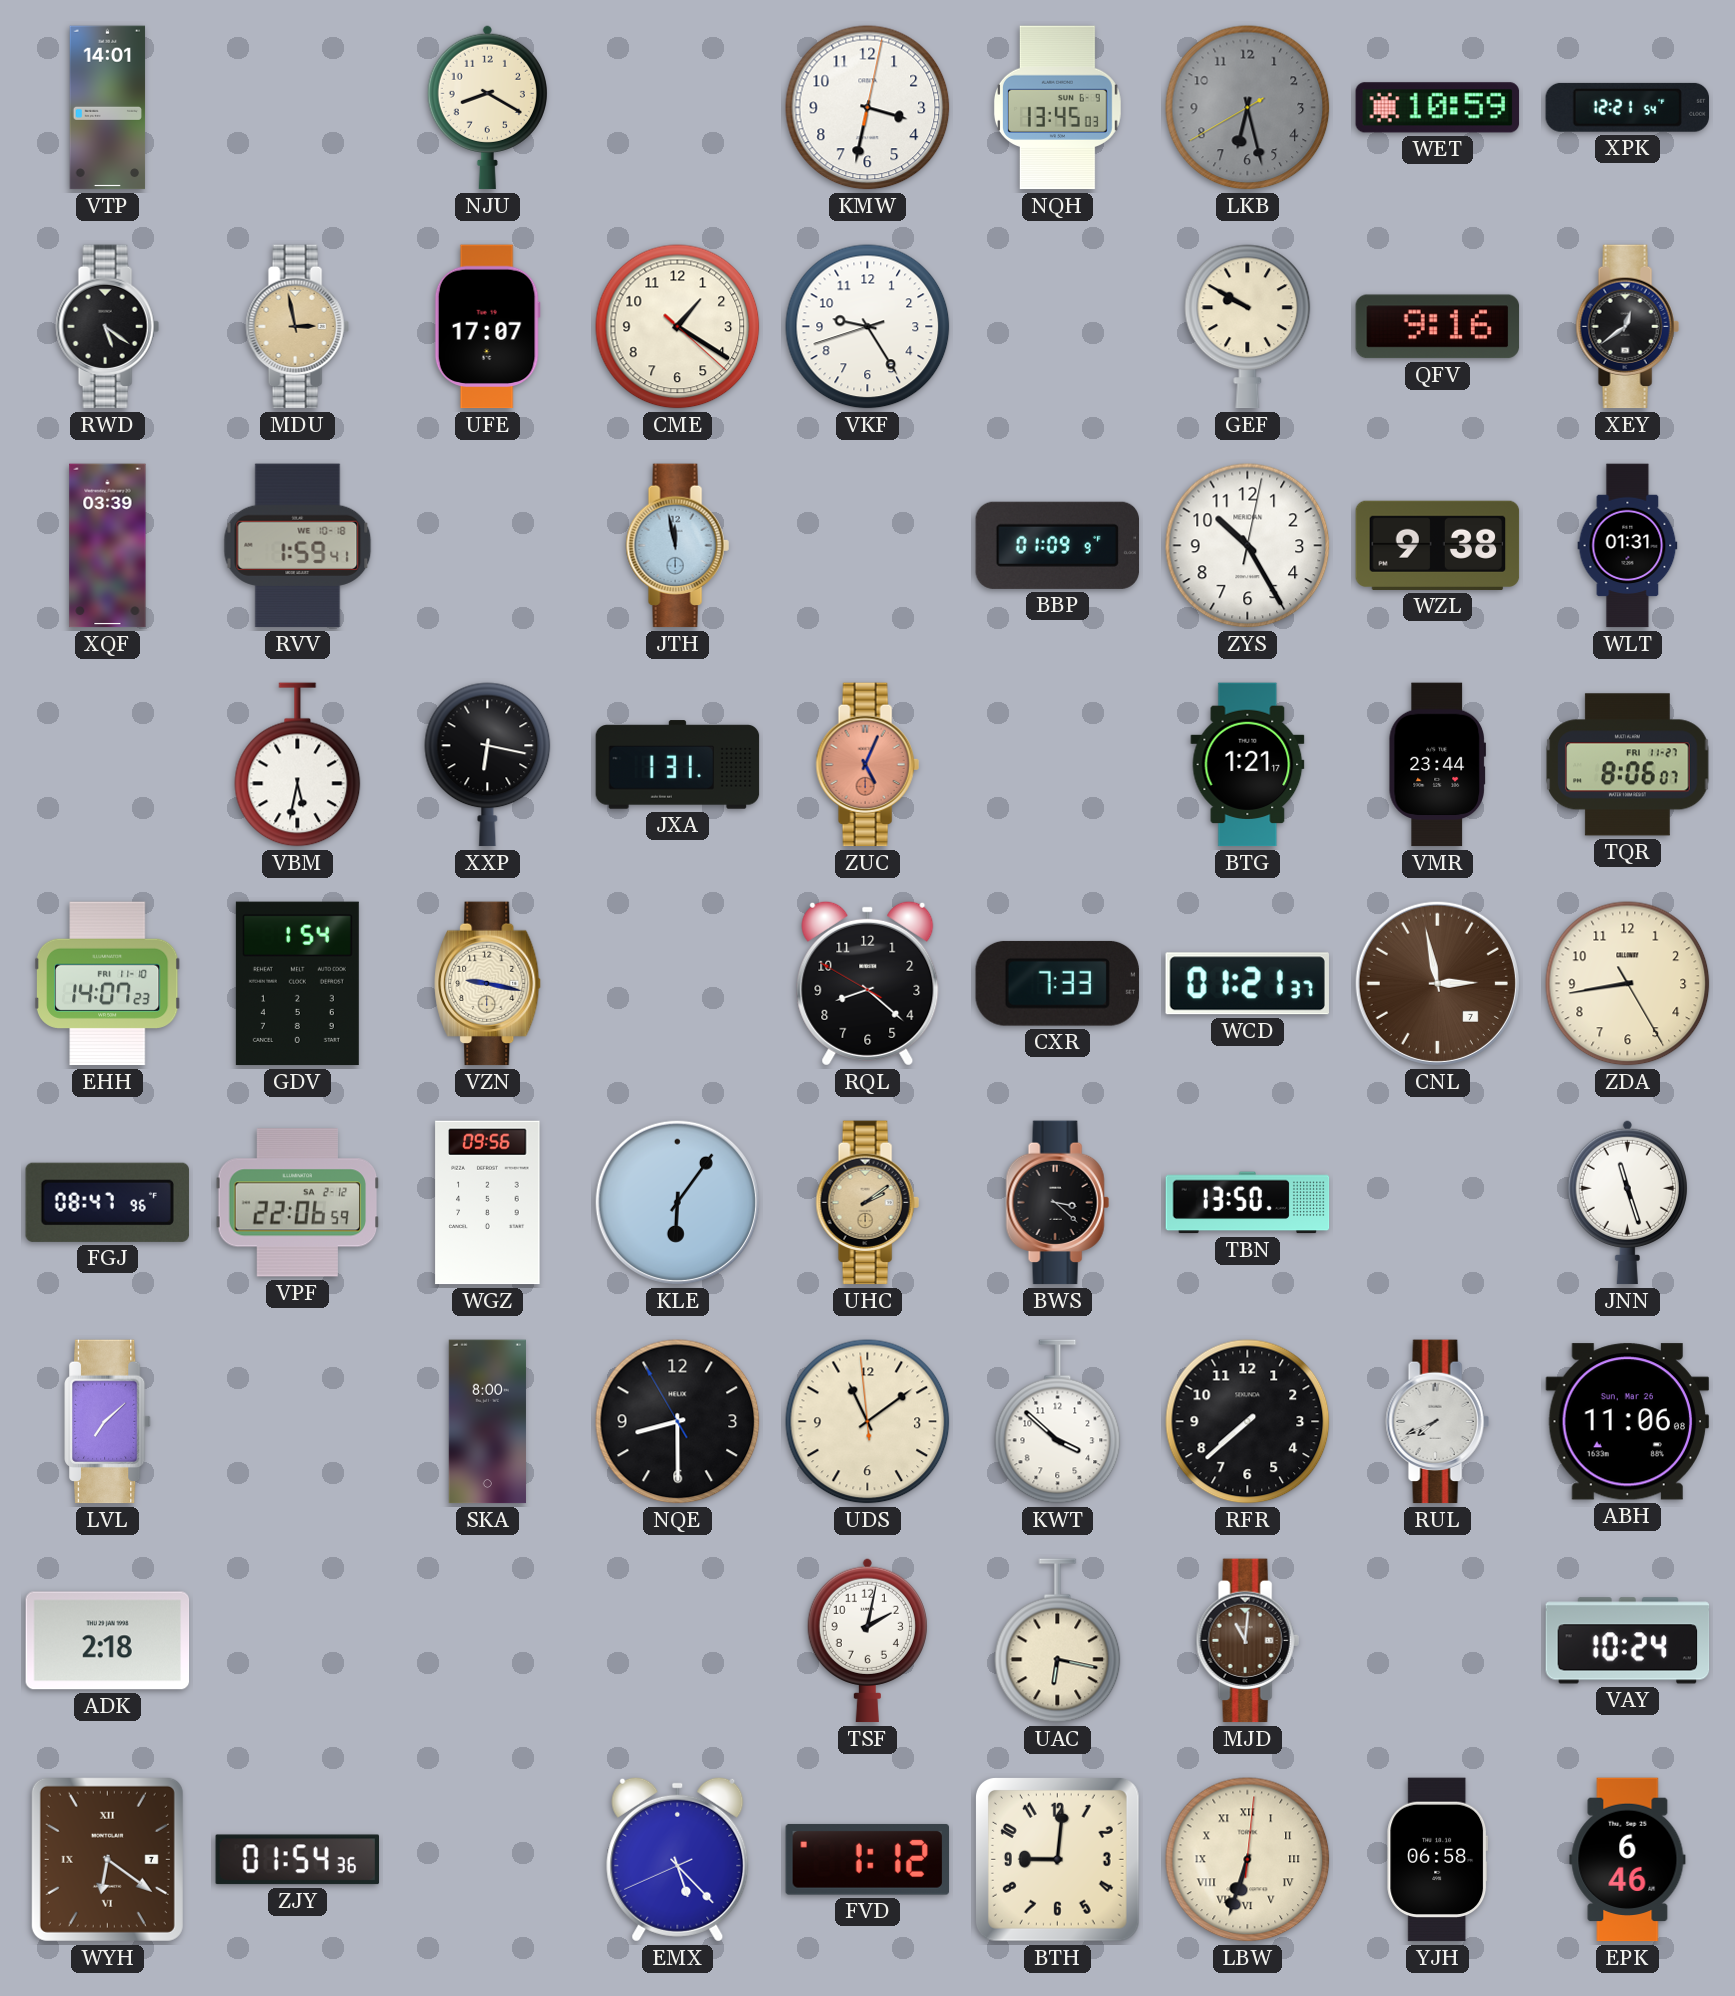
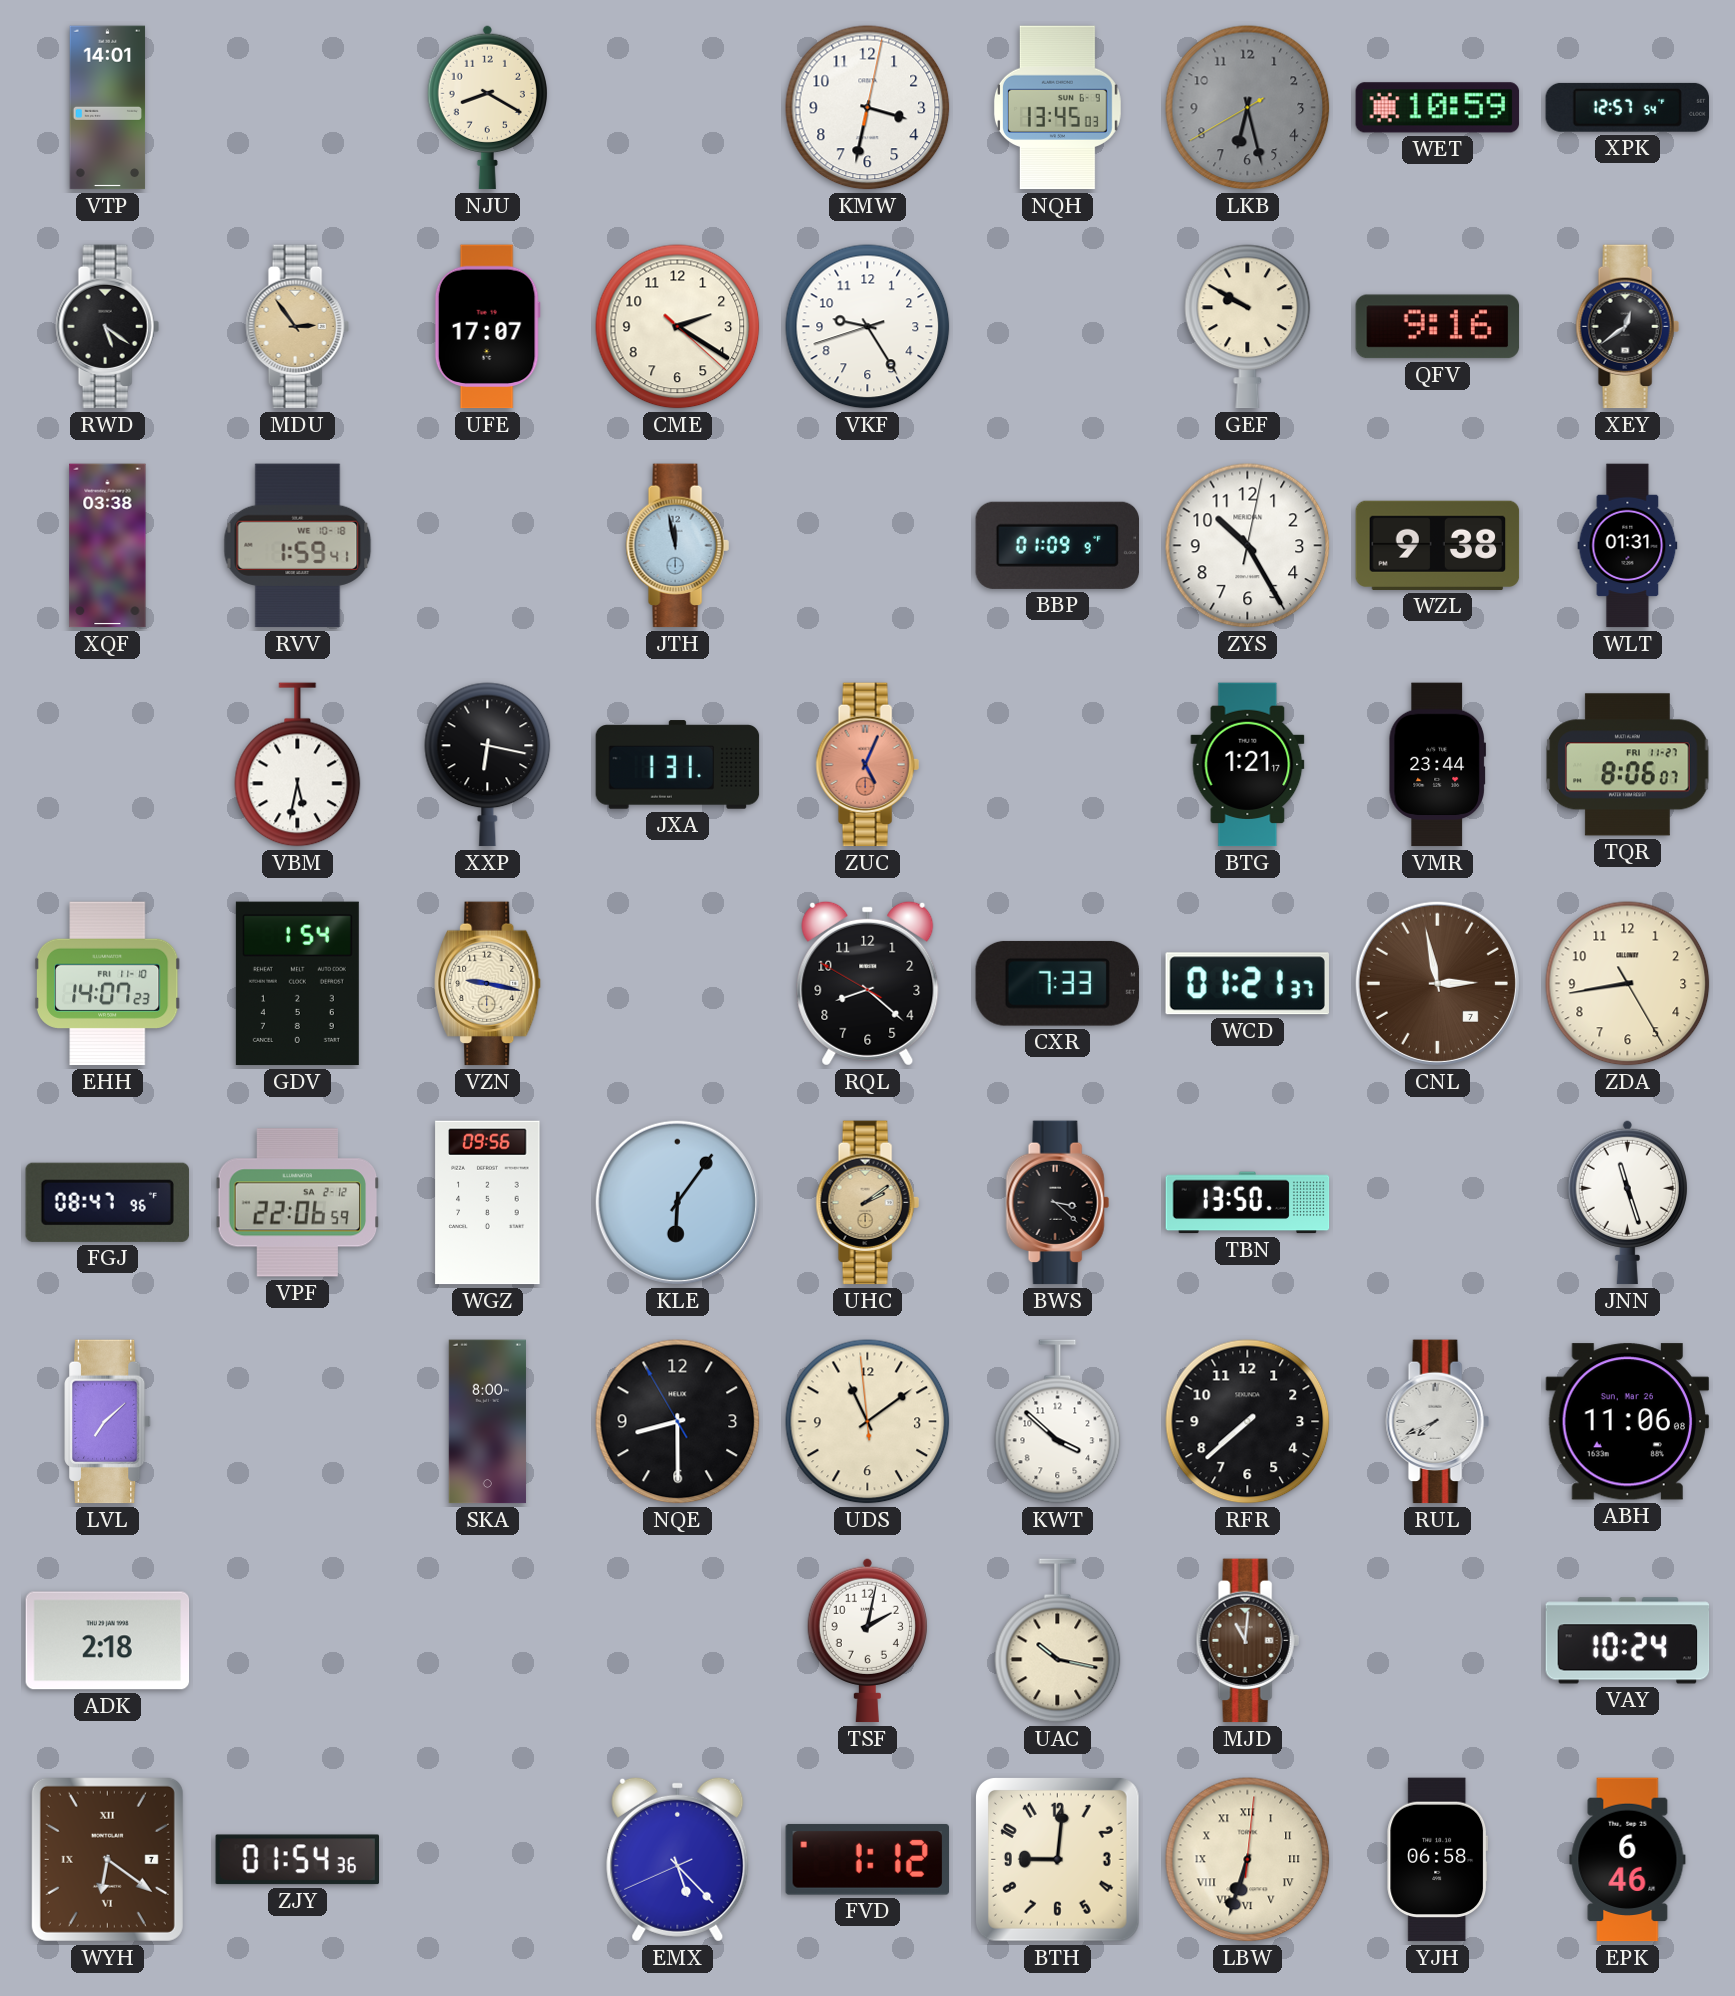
XPK: 12:21 -> 12:57
MDU: 2:58 -> 2:54
CME: 1:20 -> 2:20
XQF: 03:39 -> 03:38
UAC: 6:17 -> 10:17
